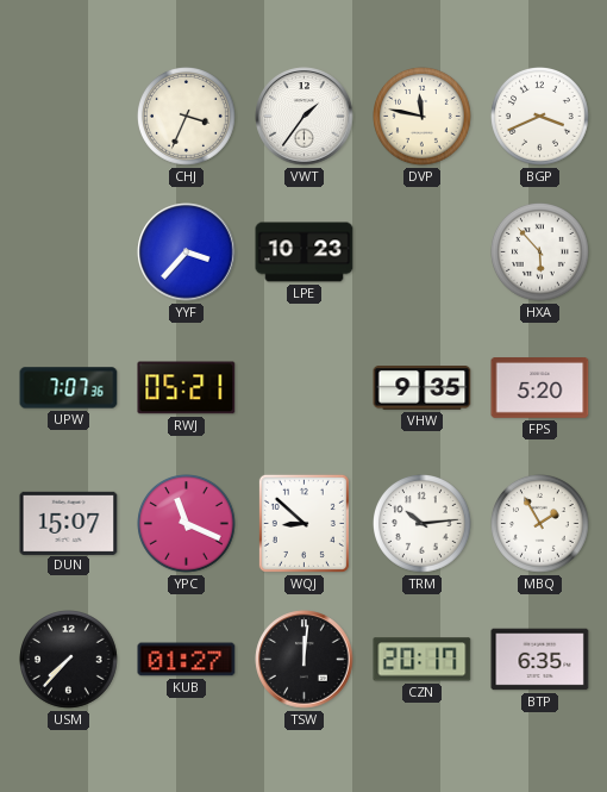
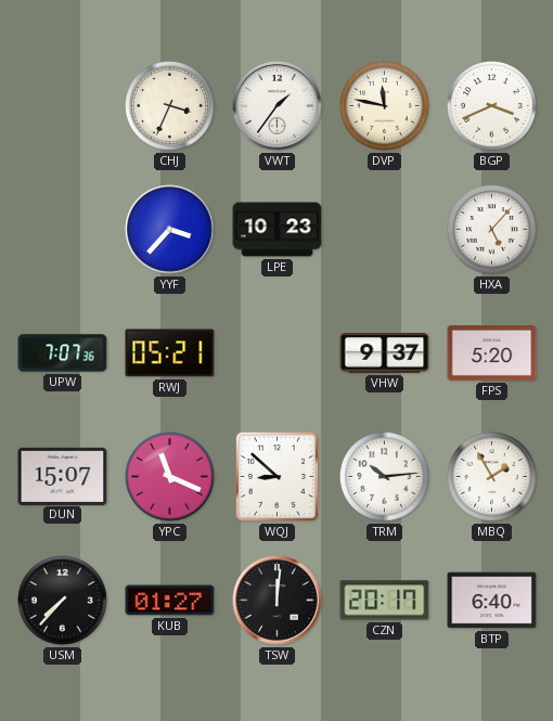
HXA: 5:53 -> 5:07
VHW: 9:35 -> 9:37
BTP: 6:35 -> 6:40
